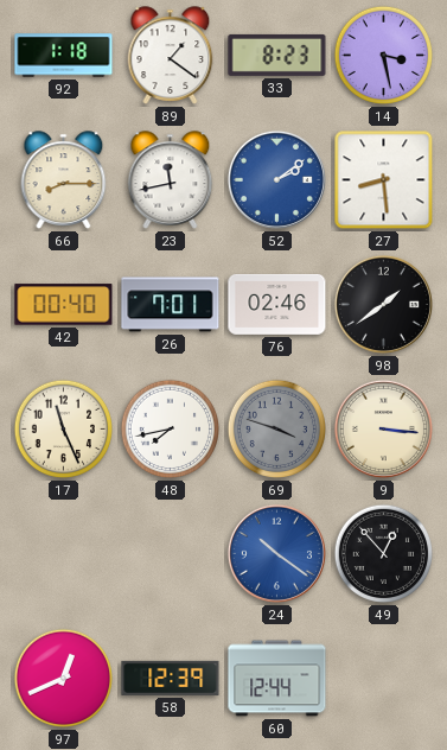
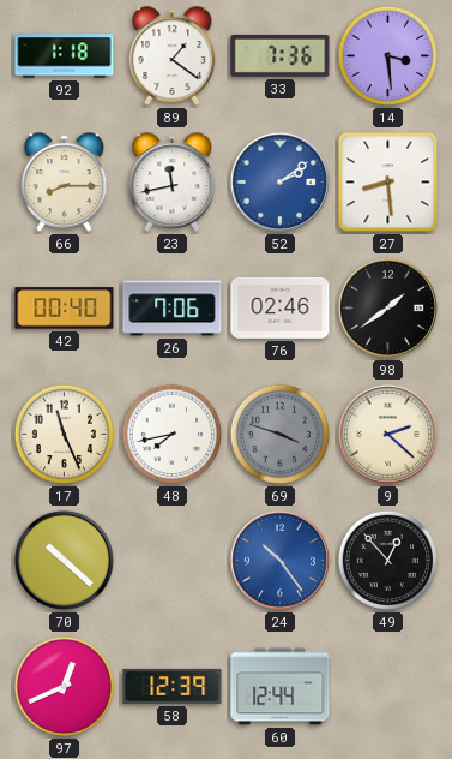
33: 8:23 -> 7:36
14: 3:28 -> 3:29
26: 7:01 -> 7:06
9: 3:16 -> 2:22
70: none -> 10:22
24: 10:21 -> 10:24
